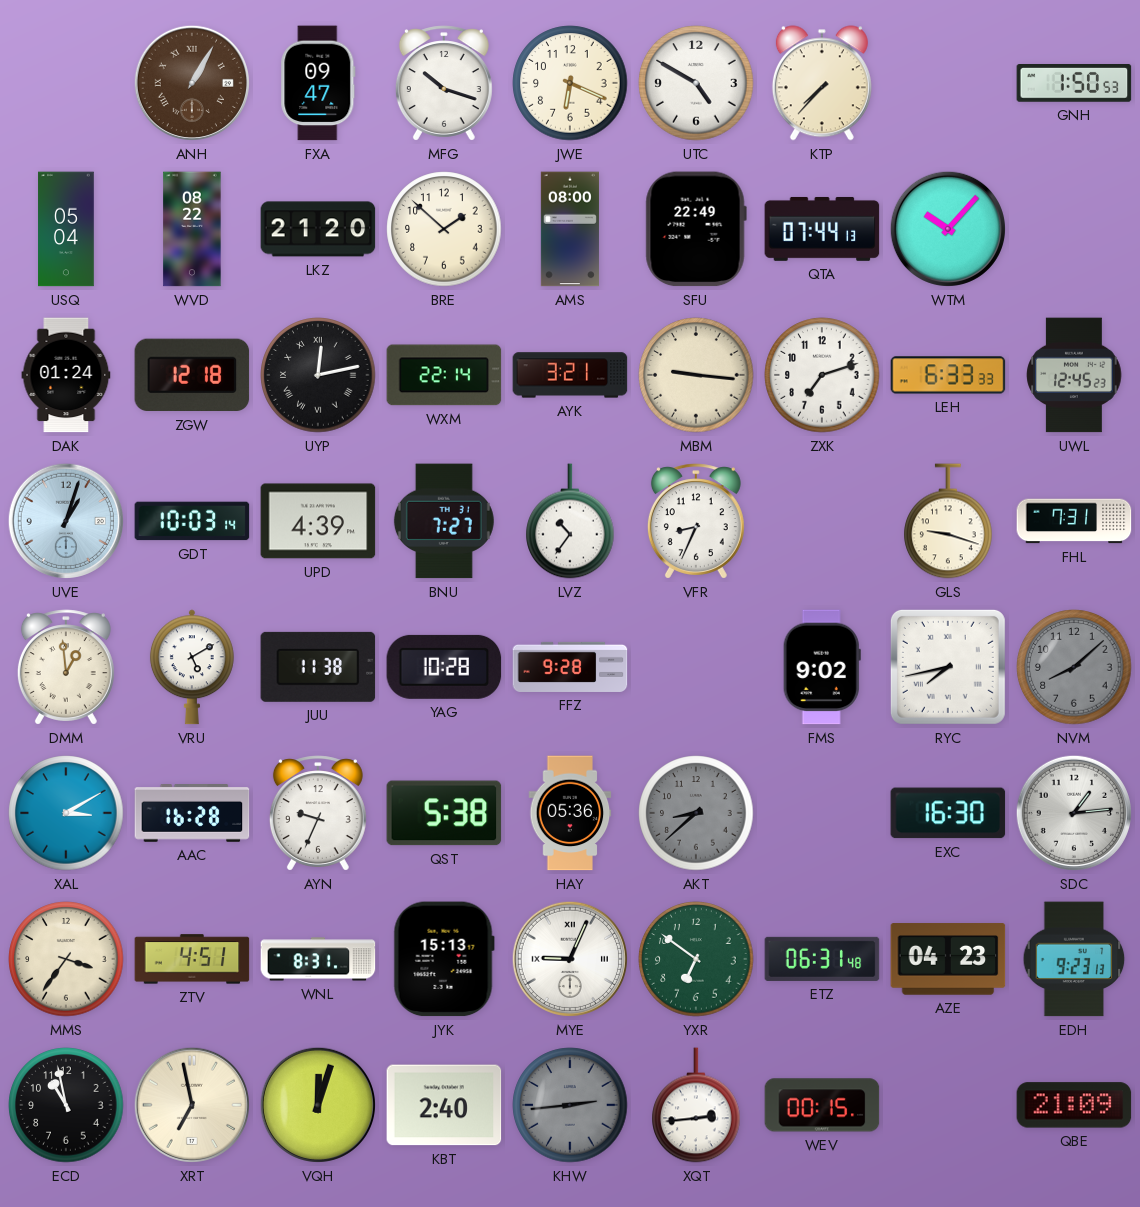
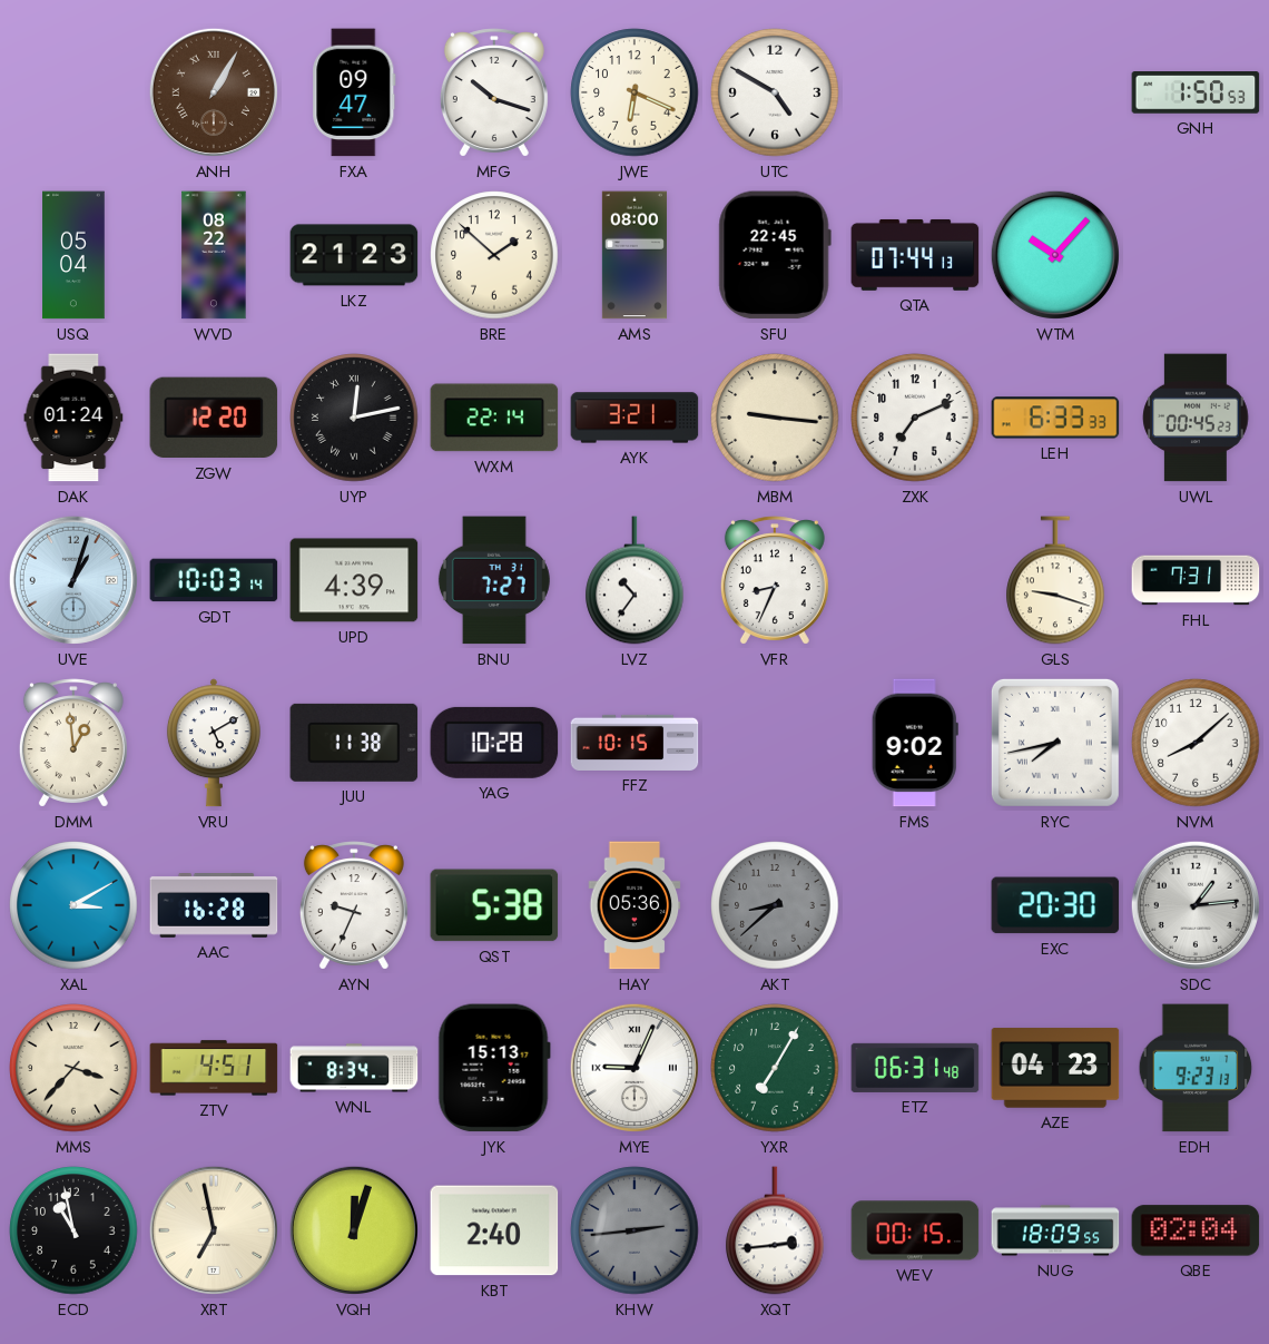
KTP: 7:37 -> none
LKZ: 21:20 -> 21:23
SFU: 22:49 -> 22:45
ZGW: 12:18 -> 12:20
ZXK: 7:12 -> 7:11
UWL: 12:45 -> 00:45
FFZ: 9:28 -> 10:15
NVM dial: grey -> white
EXC: 16:30 -> 20:30
MMS: 3:36 -> 3:37
WNL: 8:31 -> 8:34
YXR: 6:51 -> 7:05
NUG: none -> 18:09
QBE: 21:09 -> 02:04
